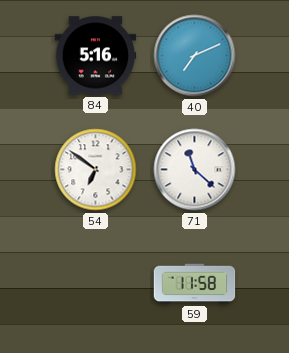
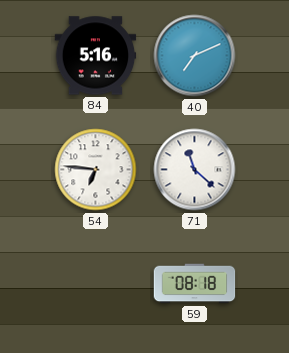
54: 6:51 -> 6:46
59: 11:58 -> 08:18
